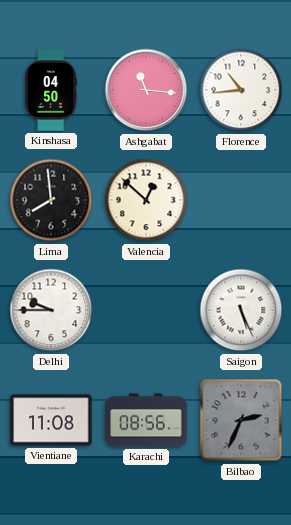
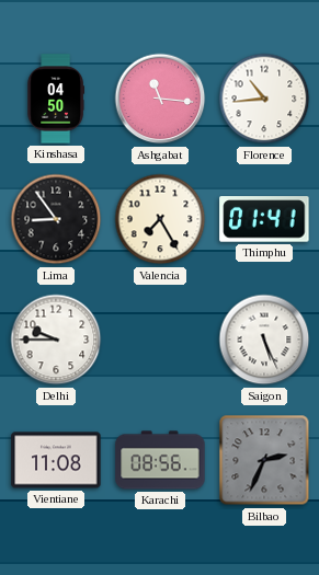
Lima: 7:59 -> 8:54
Valencia: 12:52 -> 7:25
Thimphu: none -> 01:41
